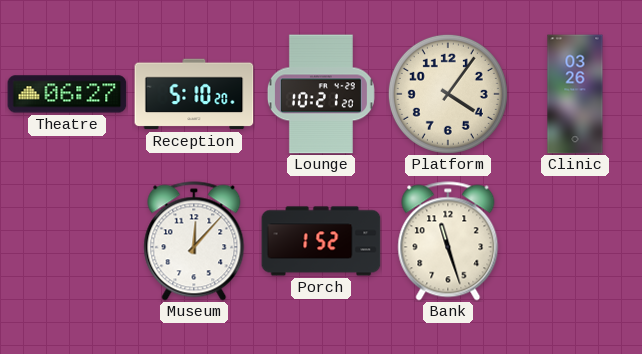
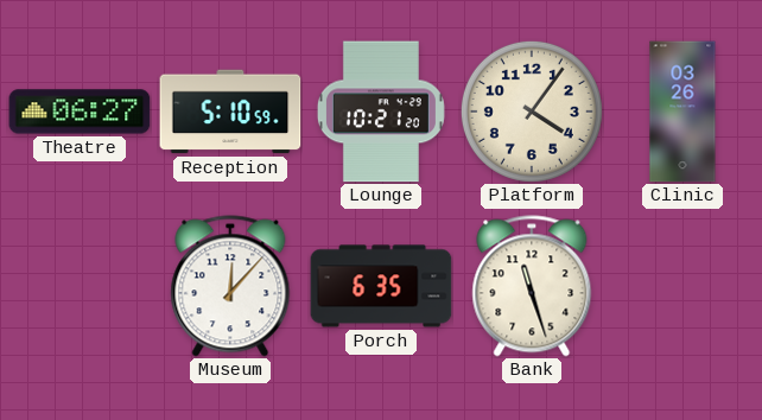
Reception: 5:10:20 -> 5:10:59
Porch: 1:52 -> 6:35
